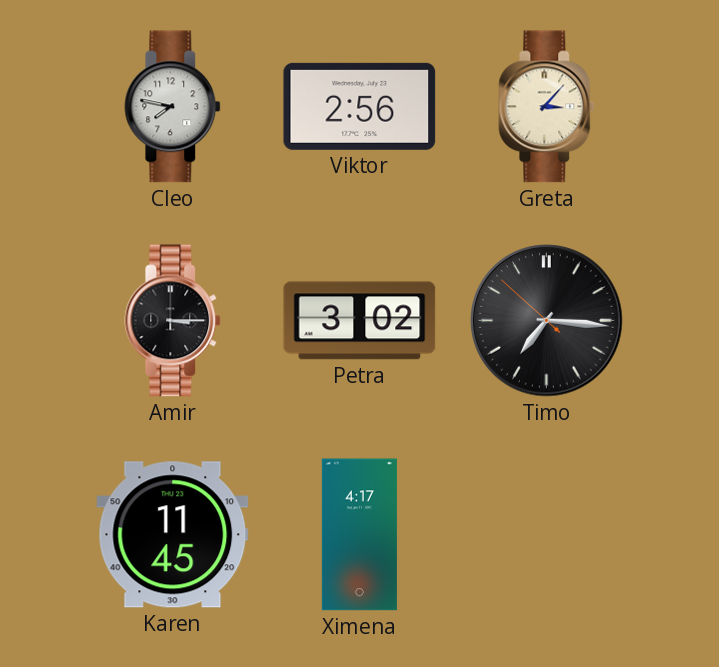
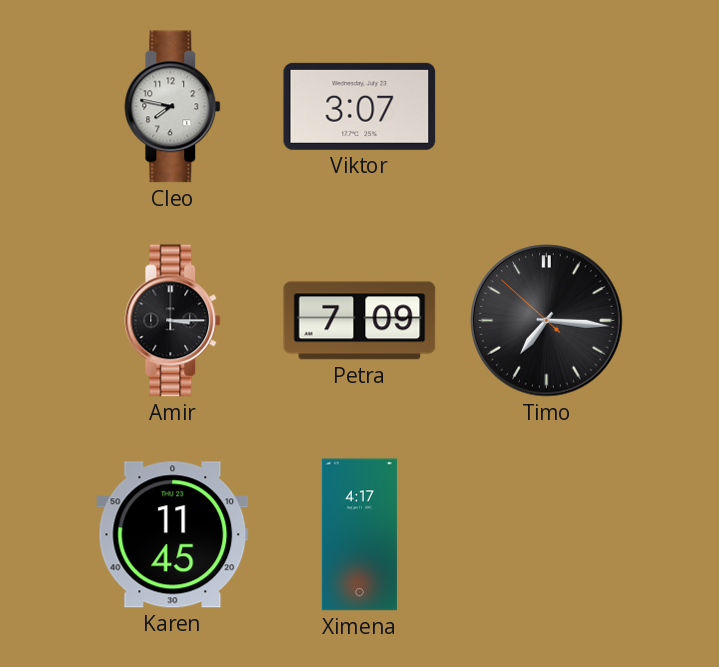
Viktor: 2:56 -> 3:07
Greta: 3:07 -> none
Petra: 3:02 -> 7:09
